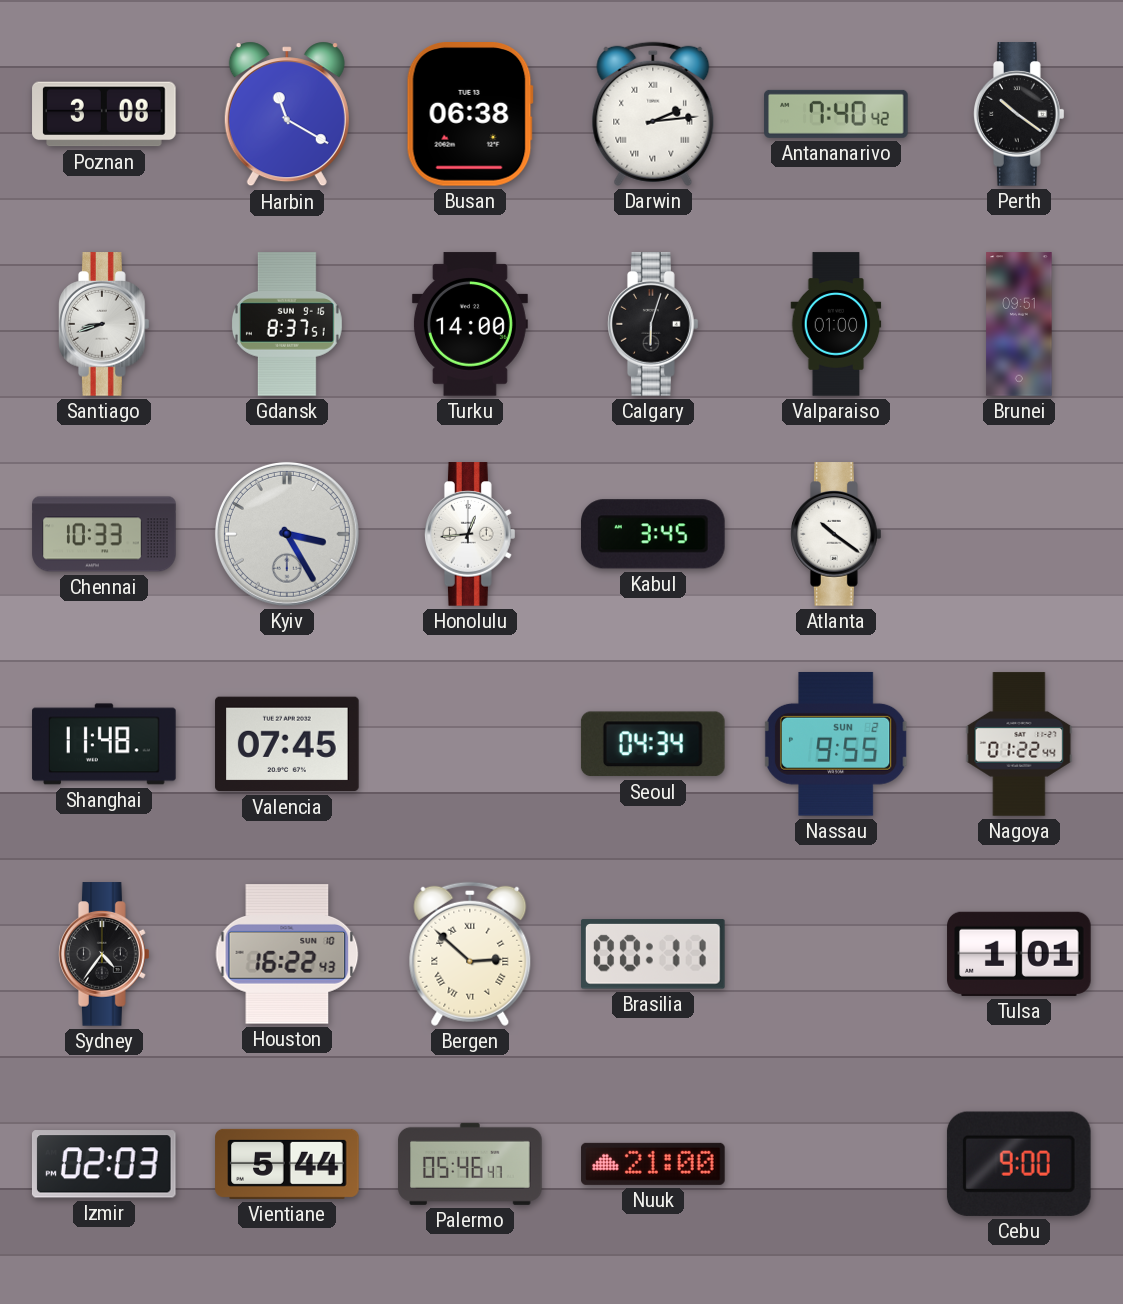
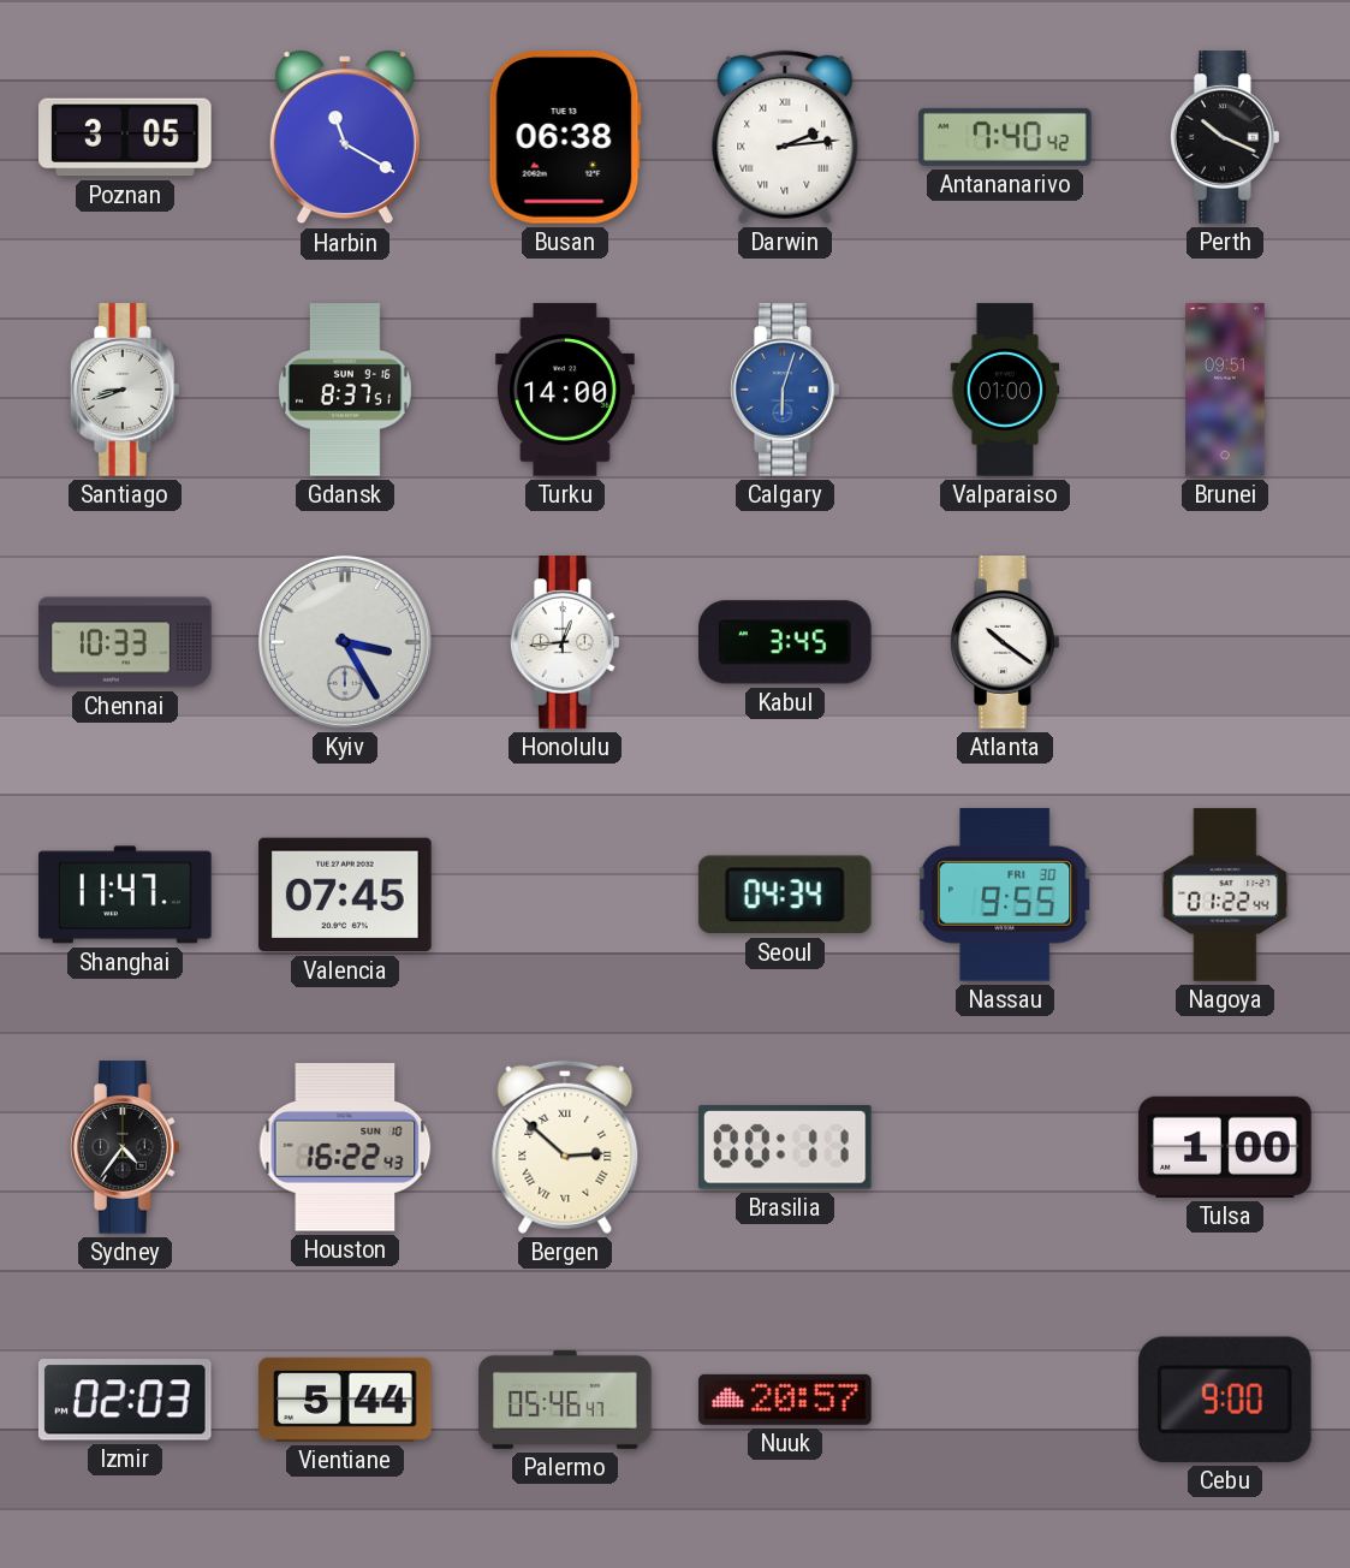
Poznan: 3:08 -> 3:05
Perth: 10:21 -> 10:19
Calgary dial: black -> blue
Shanghai: 11:48 -> 11:47
Nassau date: SUN 2 -> FRI 30
Tulsa: 1:01 -> 1:00
Nuuk: 21:00 -> 20:57
